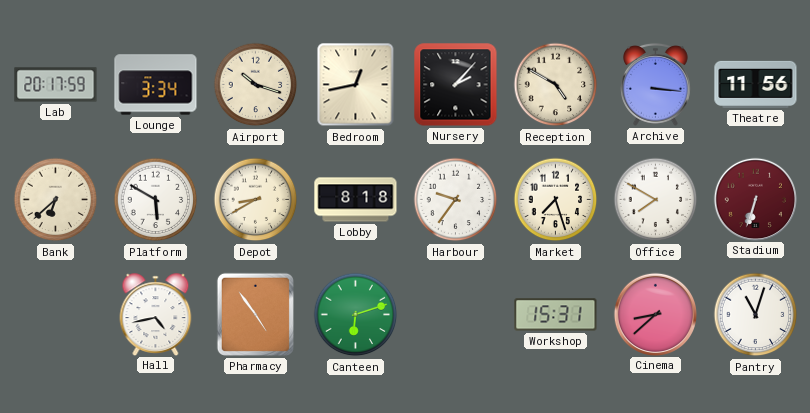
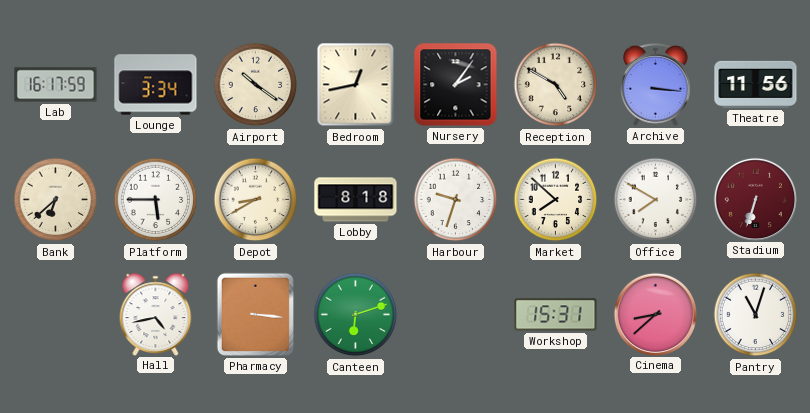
Lab: 20:17 -> 16:17
Airport: 10:18 -> 10:21
Nursery: 2:07 -> 2:06
Platform: 5:50 -> 5:45
Harbour: 9:36 -> 9:33
Market: 7:27 -> 7:52
Pharmacy: 4:54 -> 3:16
